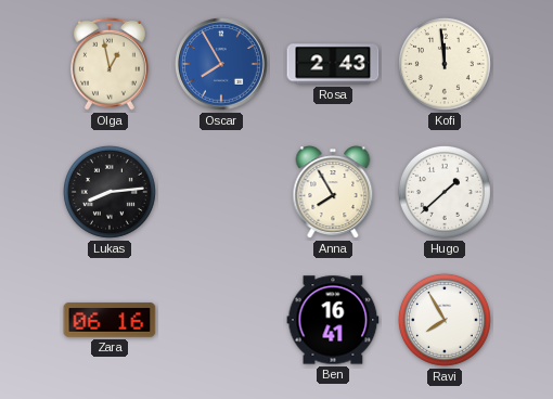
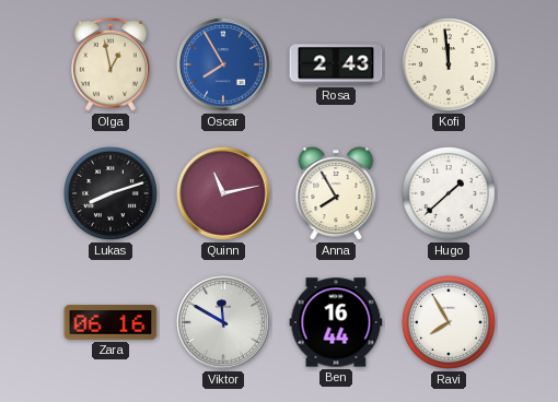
Lukas: 8:14 -> 8:12
Quinn: none -> 11:13
Viktor: none -> 11:50
Ben: 16:41 -> 16:44
